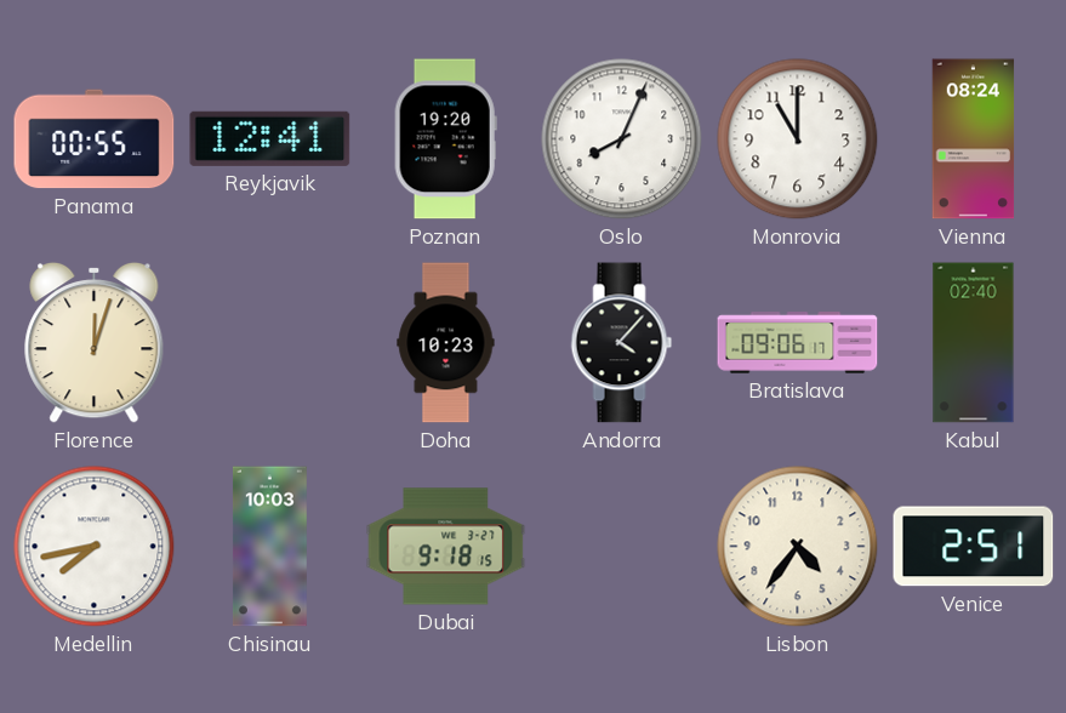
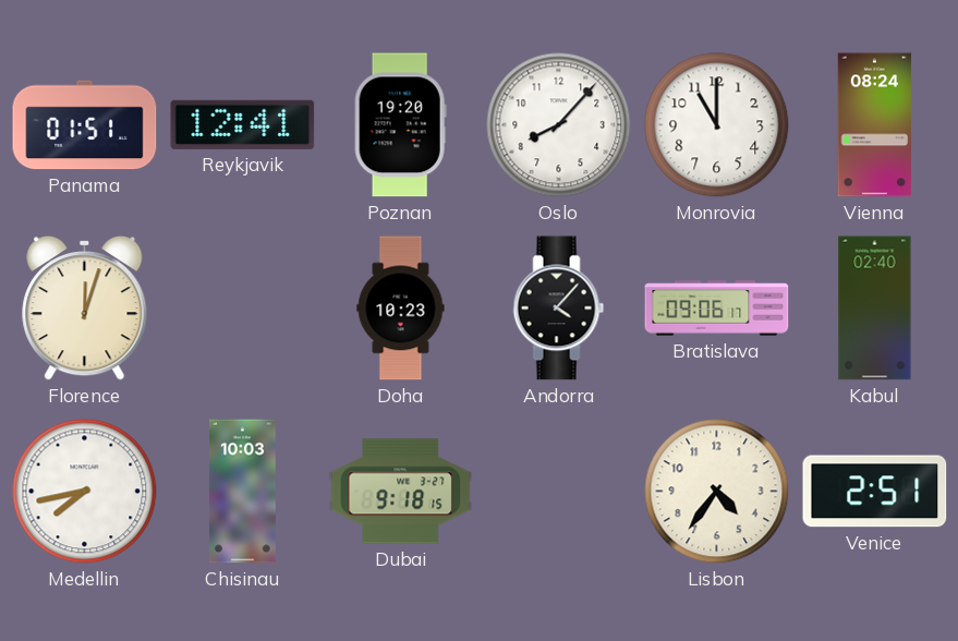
Panama: 00:55 -> 01:51
Oslo: 8:04 -> 8:07
